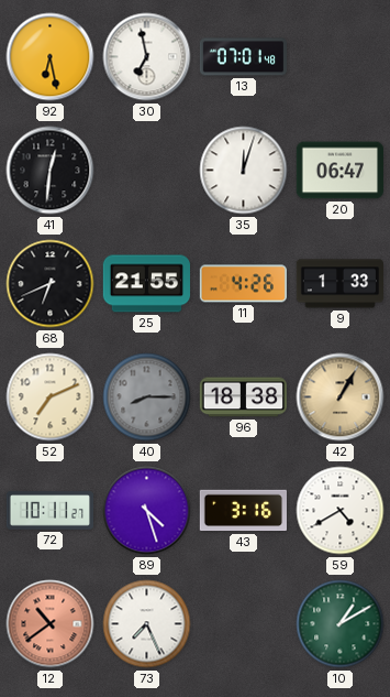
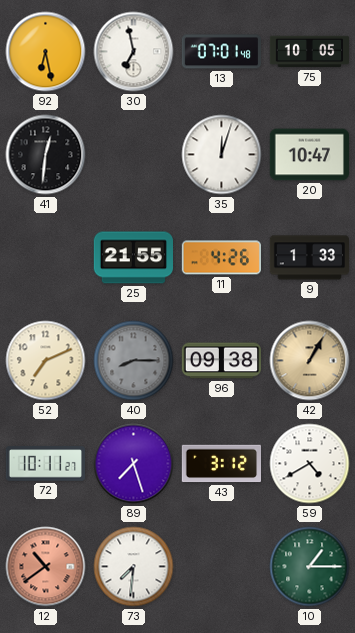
75: none -> 10:05
20: 06:47 -> 10:47
68: 6:41 -> none
96: 18:38 -> 09:38
89: 4:27 -> 7:27
43: 3:16 -> 3:12
73: 7:26 -> 7:31
10: 1:10 -> 1:15
